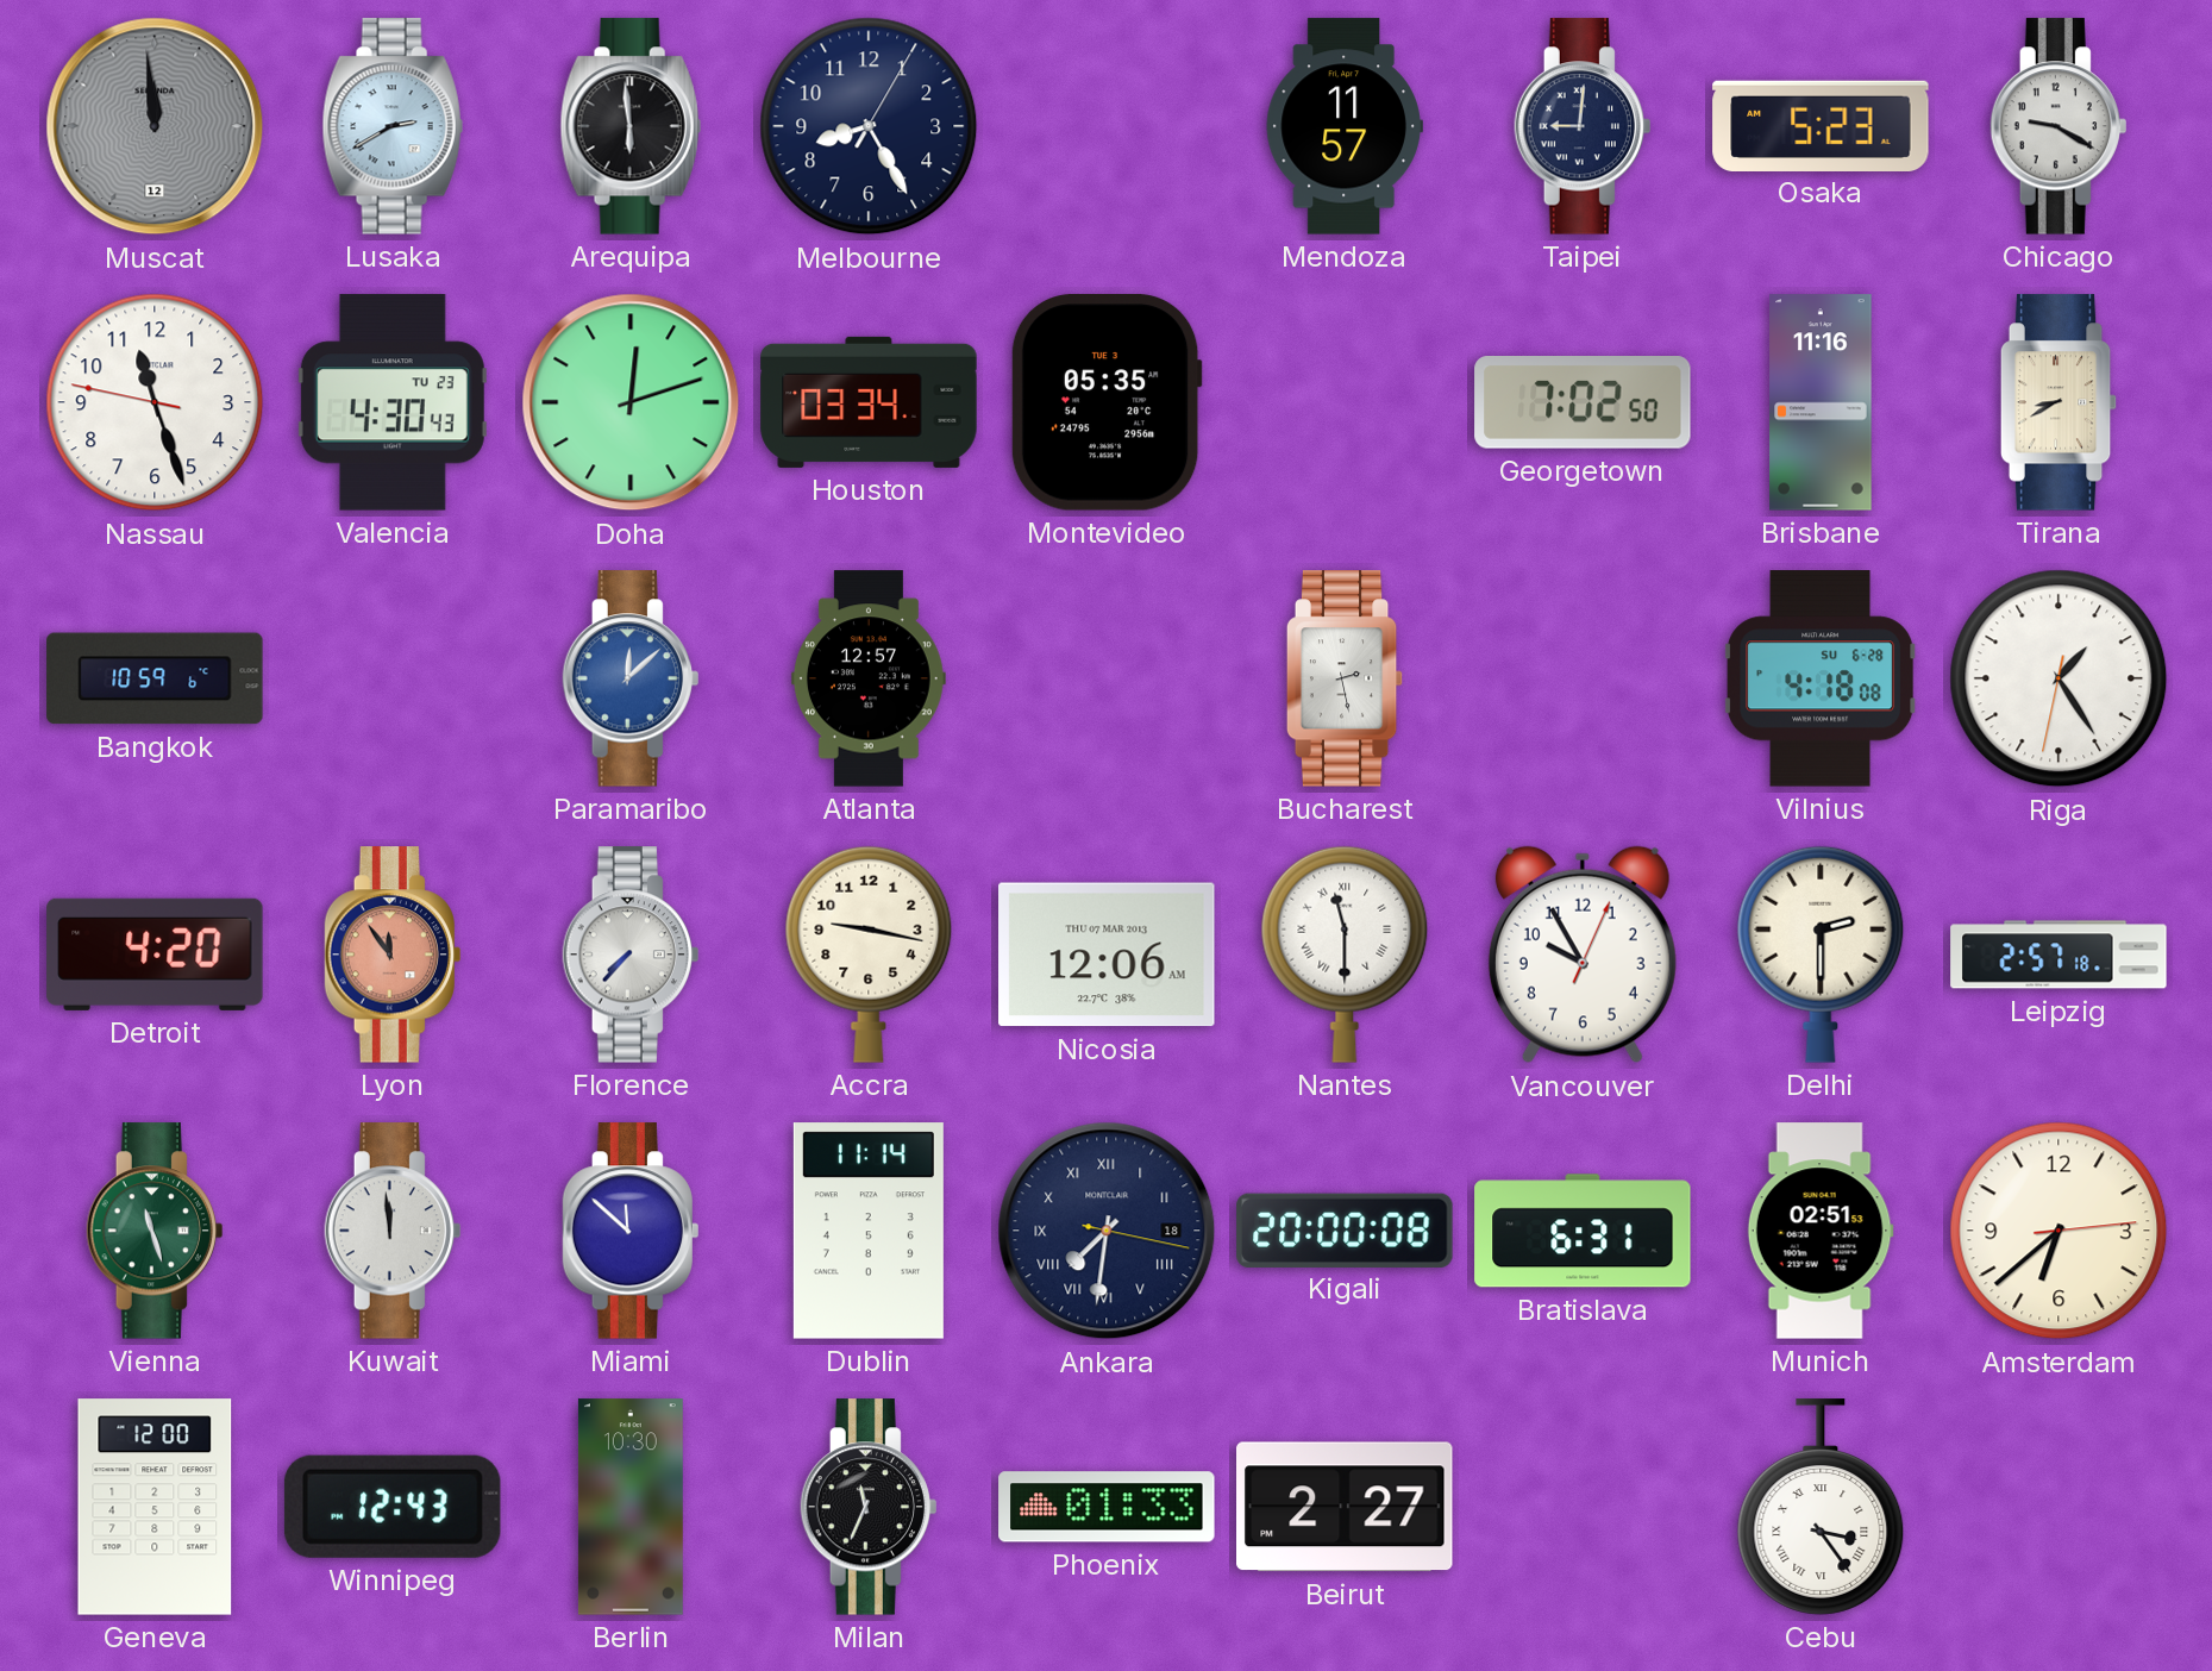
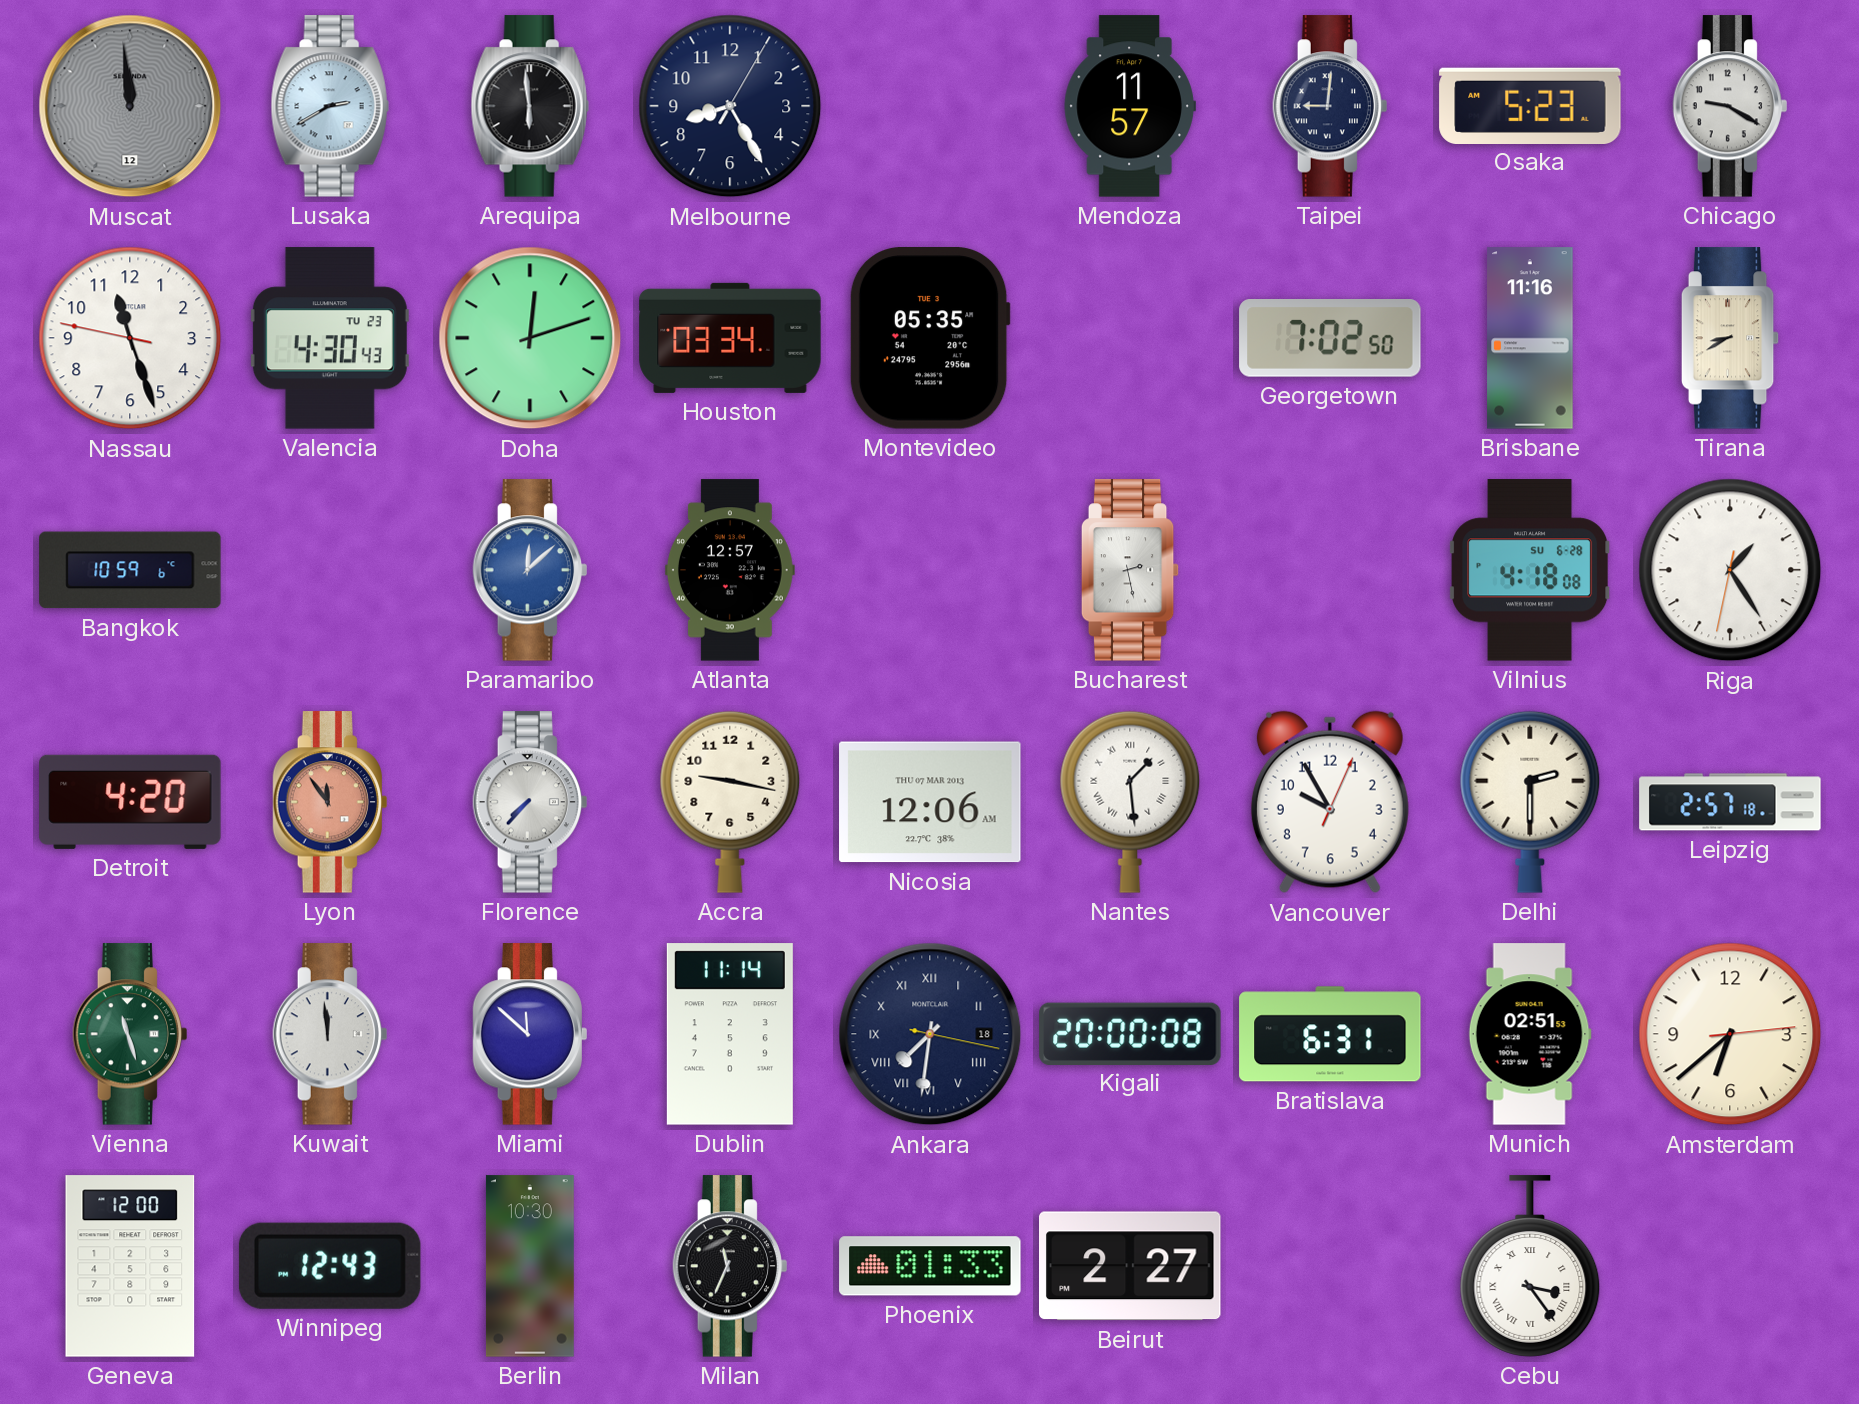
Nantes: 11:30 -> 1:29
